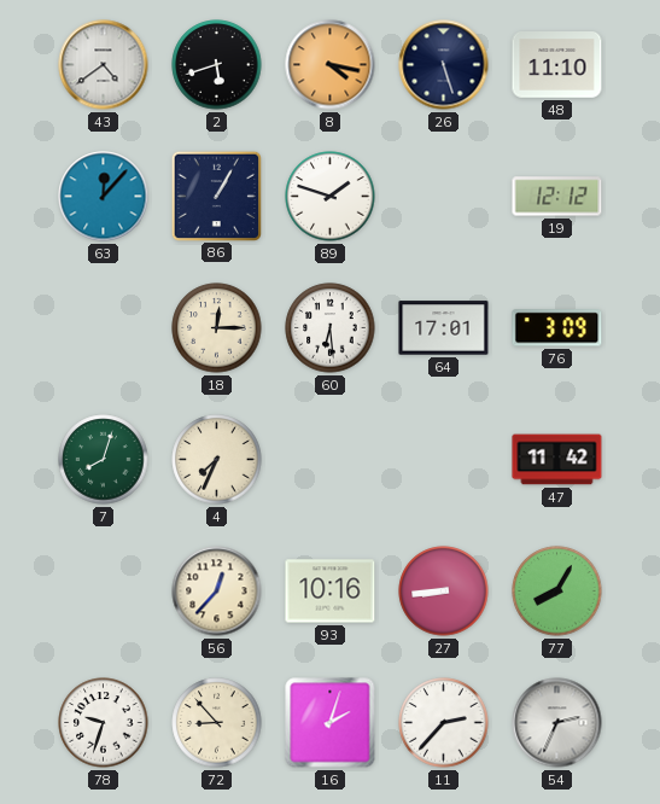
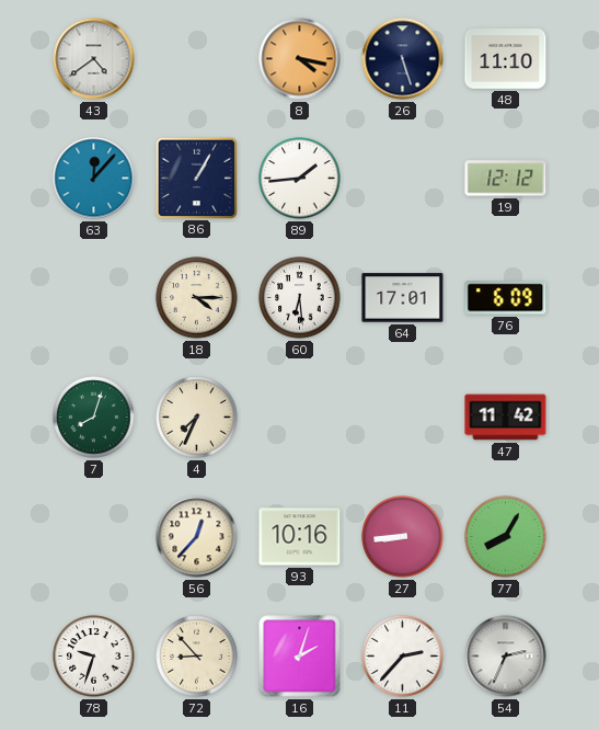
2: 5:42 -> none
89: 1:48 -> 1:44
18: 12:15 -> 4:15
76: 3:09 -> 6:09
